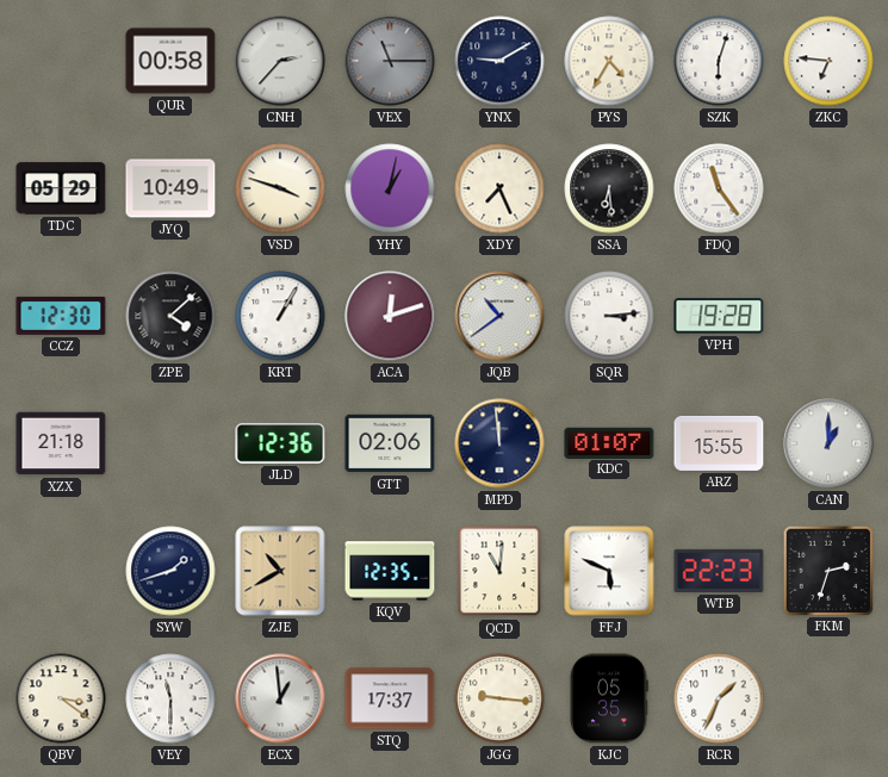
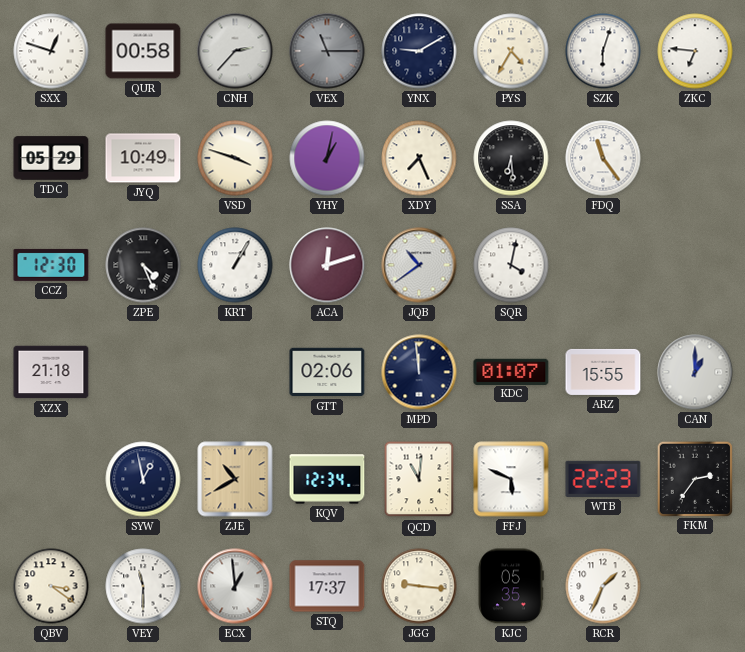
SXX: none -> 12:48
ZPE: 4:08 -> 4:26
SQR: 3:14 -> 4:02
VPH: 19:28 -> none
JLD: 12:36 -> none
SYW: 1:42 -> 12:58
KQV: 12:35 -> 12:34
FKM: 2:33 -> 2:36
